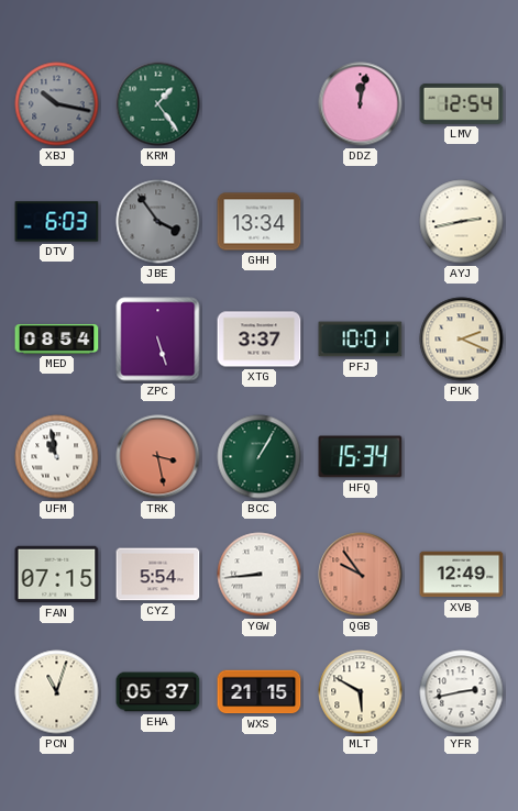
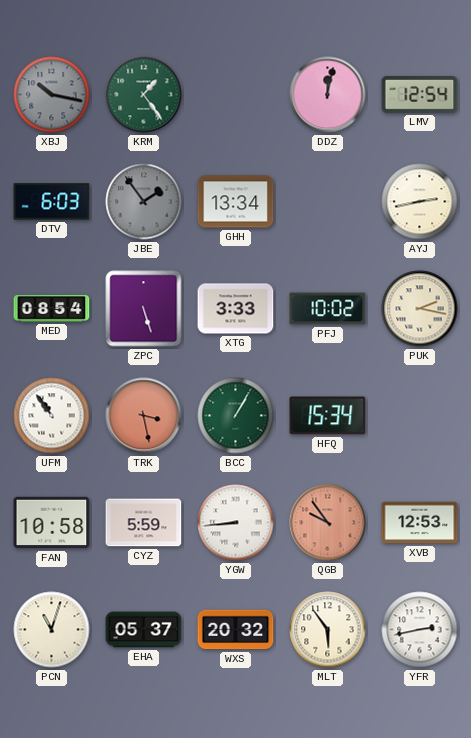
JBE: 3:54 -> 1:54
XTG: 3:37 -> 3:33
PFJ: 10:01 -> 10:02
PUK: 2:19 -> 2:17
UFM: 10:58 -> 10:54
FAN: 07:15 -> 10:58
CYZ: 5:54 -> 5:59
XVB: 12:49 -> 12:53
WXS: 21:15 -> 20:32
MLT: 5:50 -> 5:54
